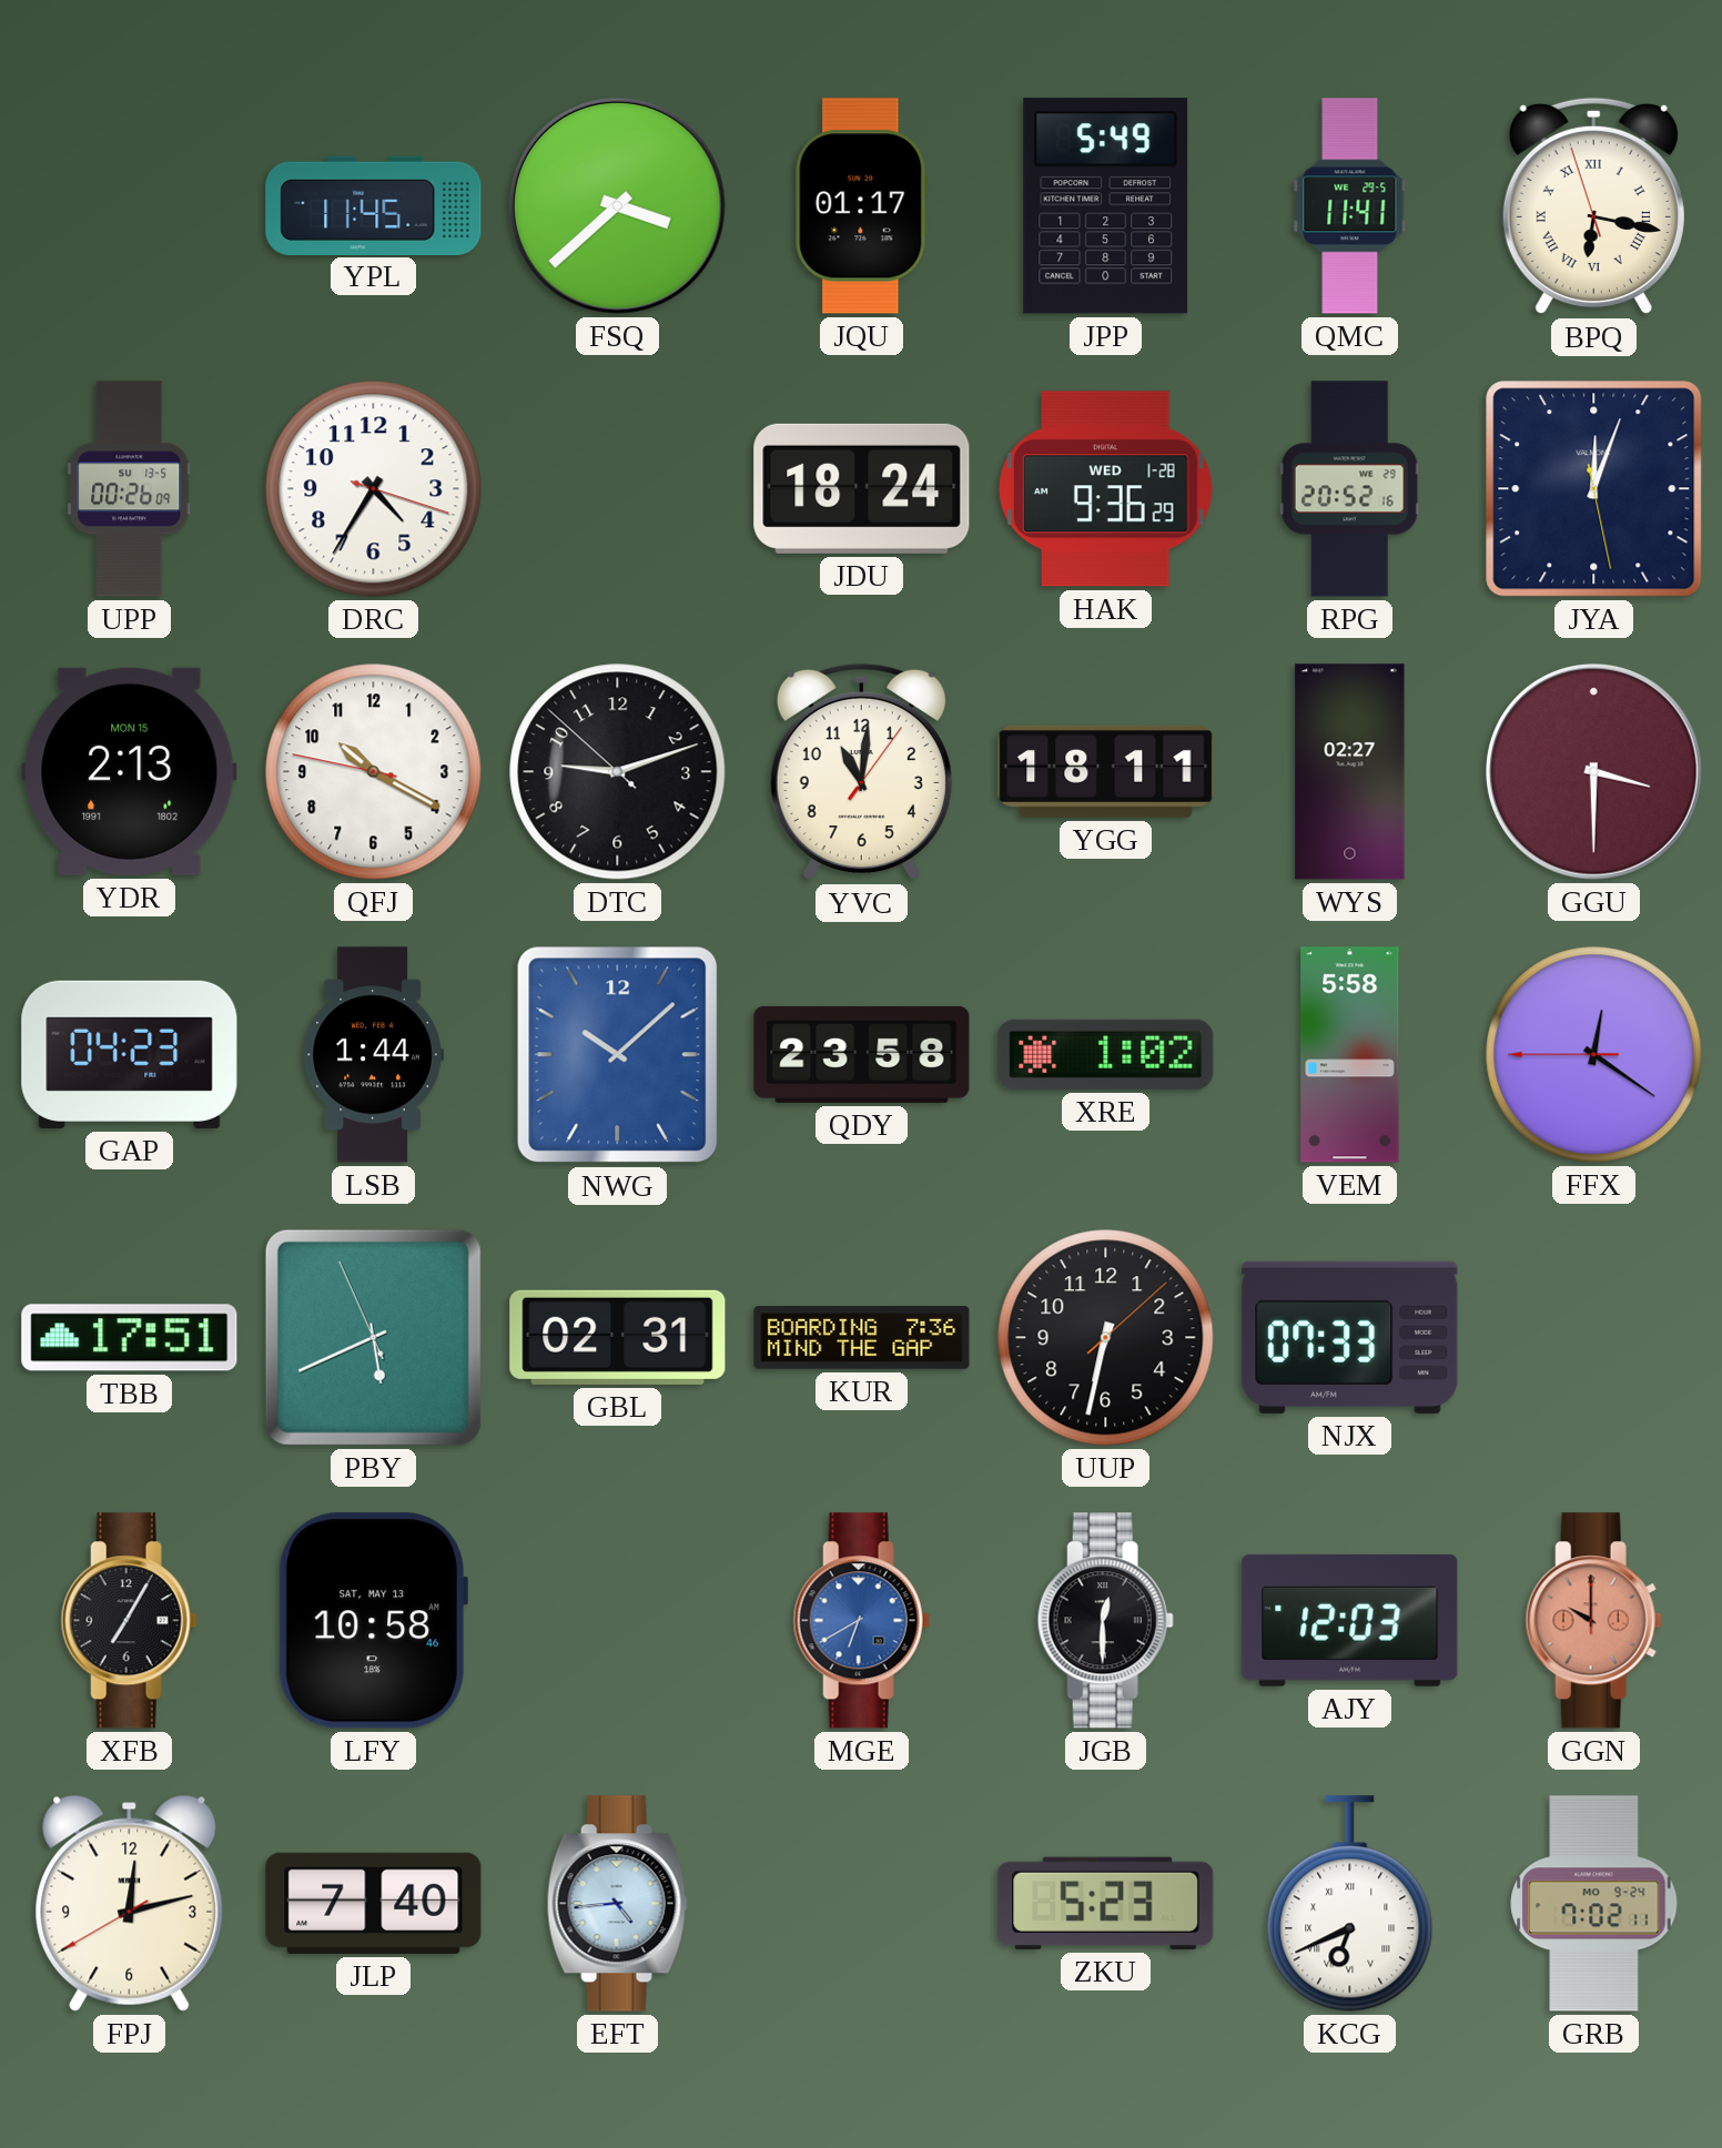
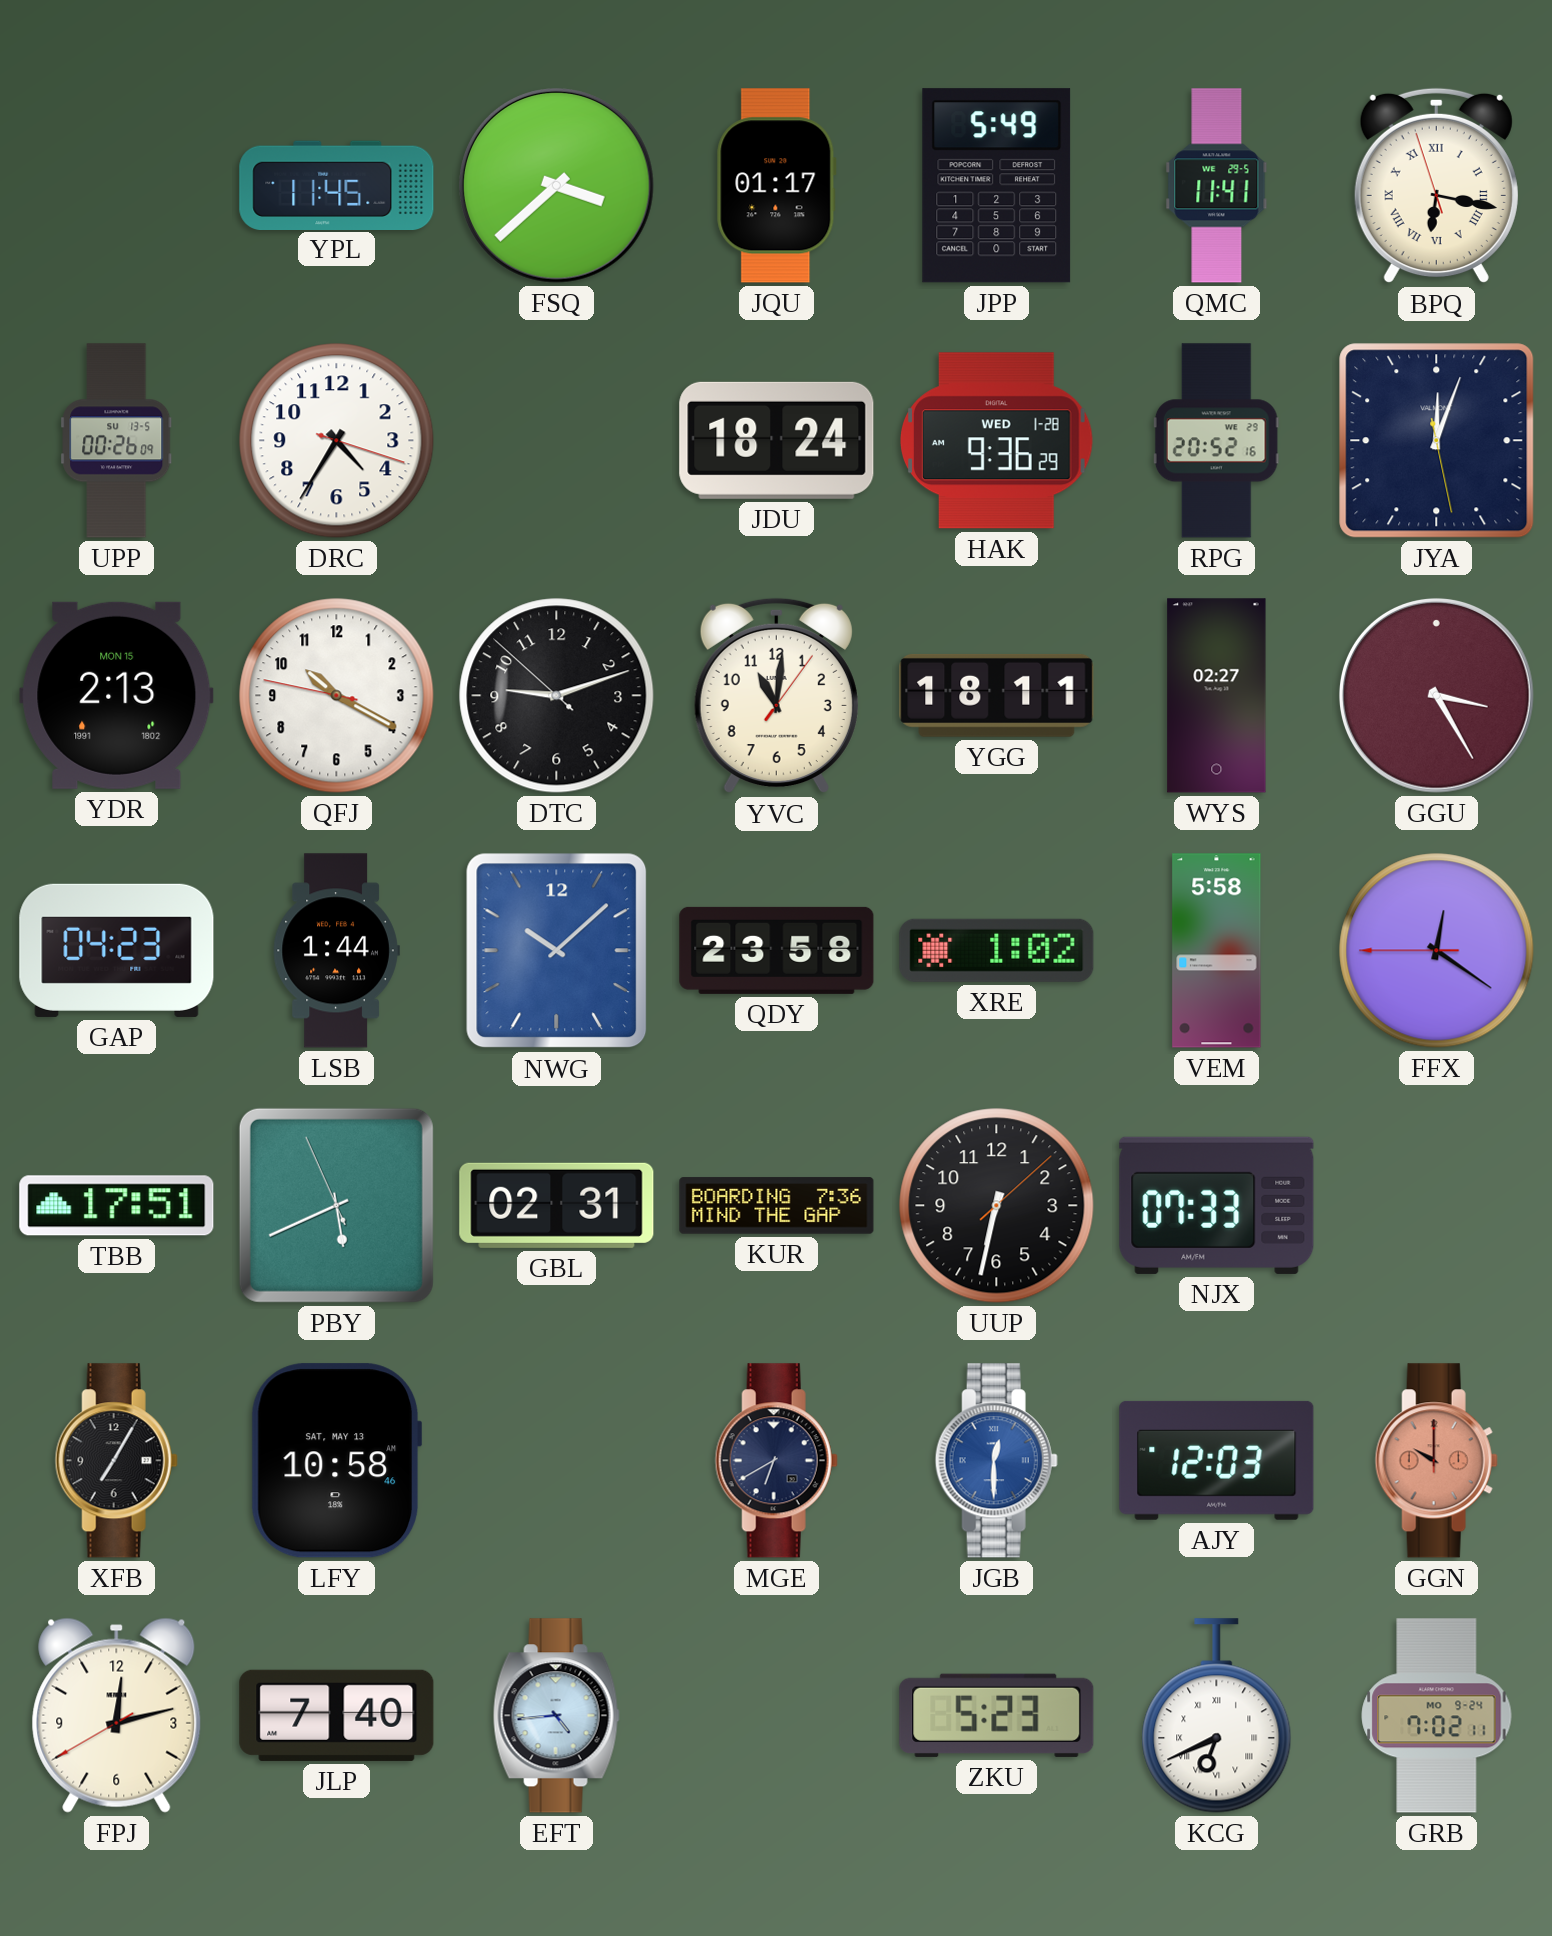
GGU: 3:30 -> 3:25
MGE dial: blue -> navy
JGB dial: black -> blue
